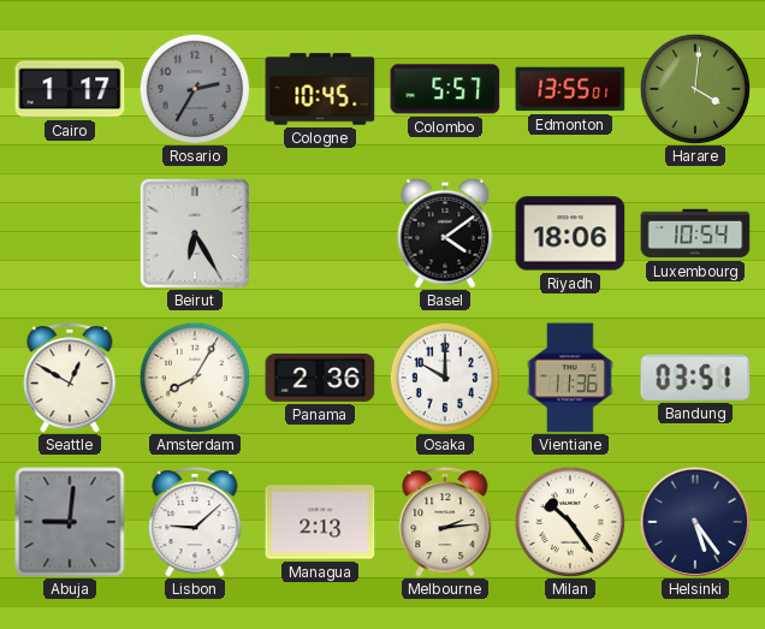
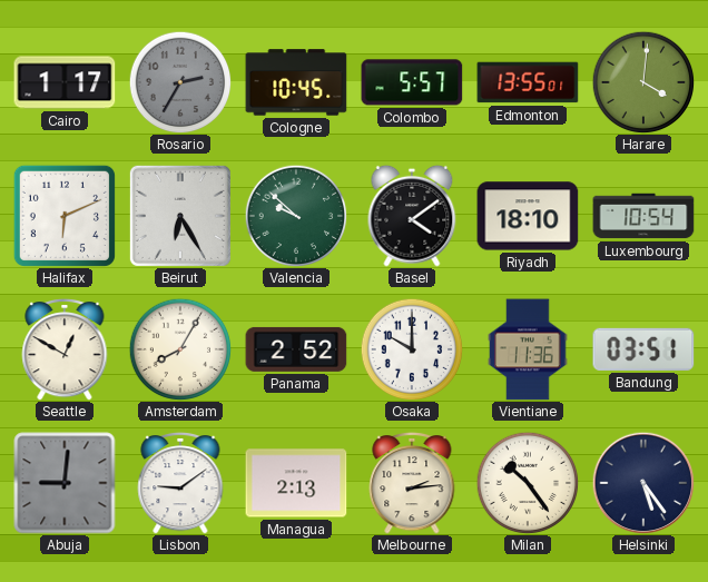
Halifax: none -> 6:11
Valencia: none -> 9:52
Riyadh: 18:06 -> 18:10
Panama: 2:36 -> 2:52
Lisbon: 9:08 -> 9:09
